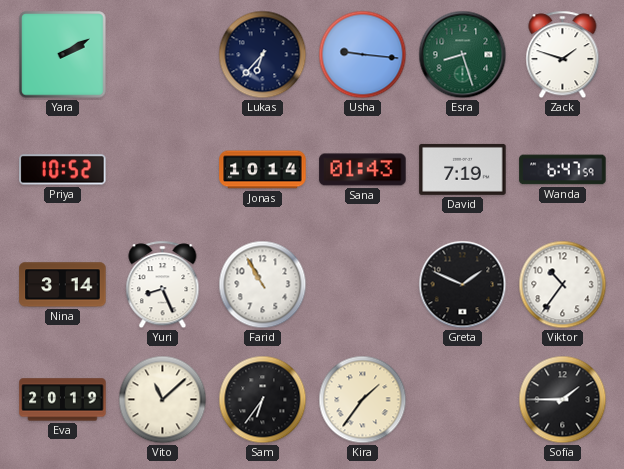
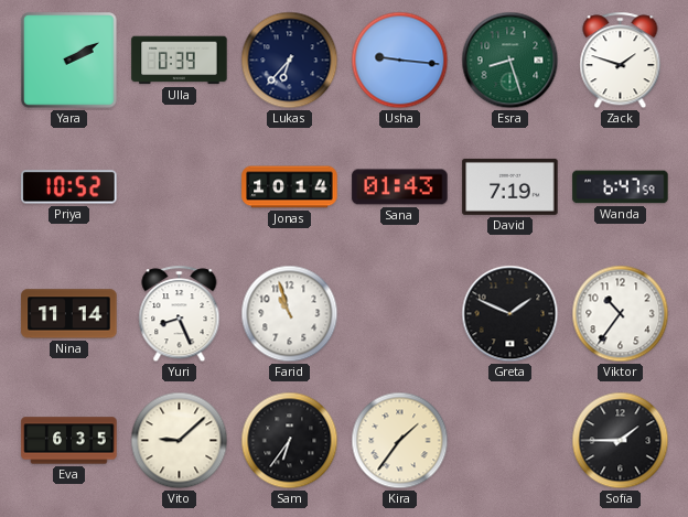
Ulla: none -> 0:39
Nina: 3:14 -> 11:14
Farid: 10:55 -> 10:57
Eva: 20:19 -> 6:35
Vito: 11:08 -> 9:08
